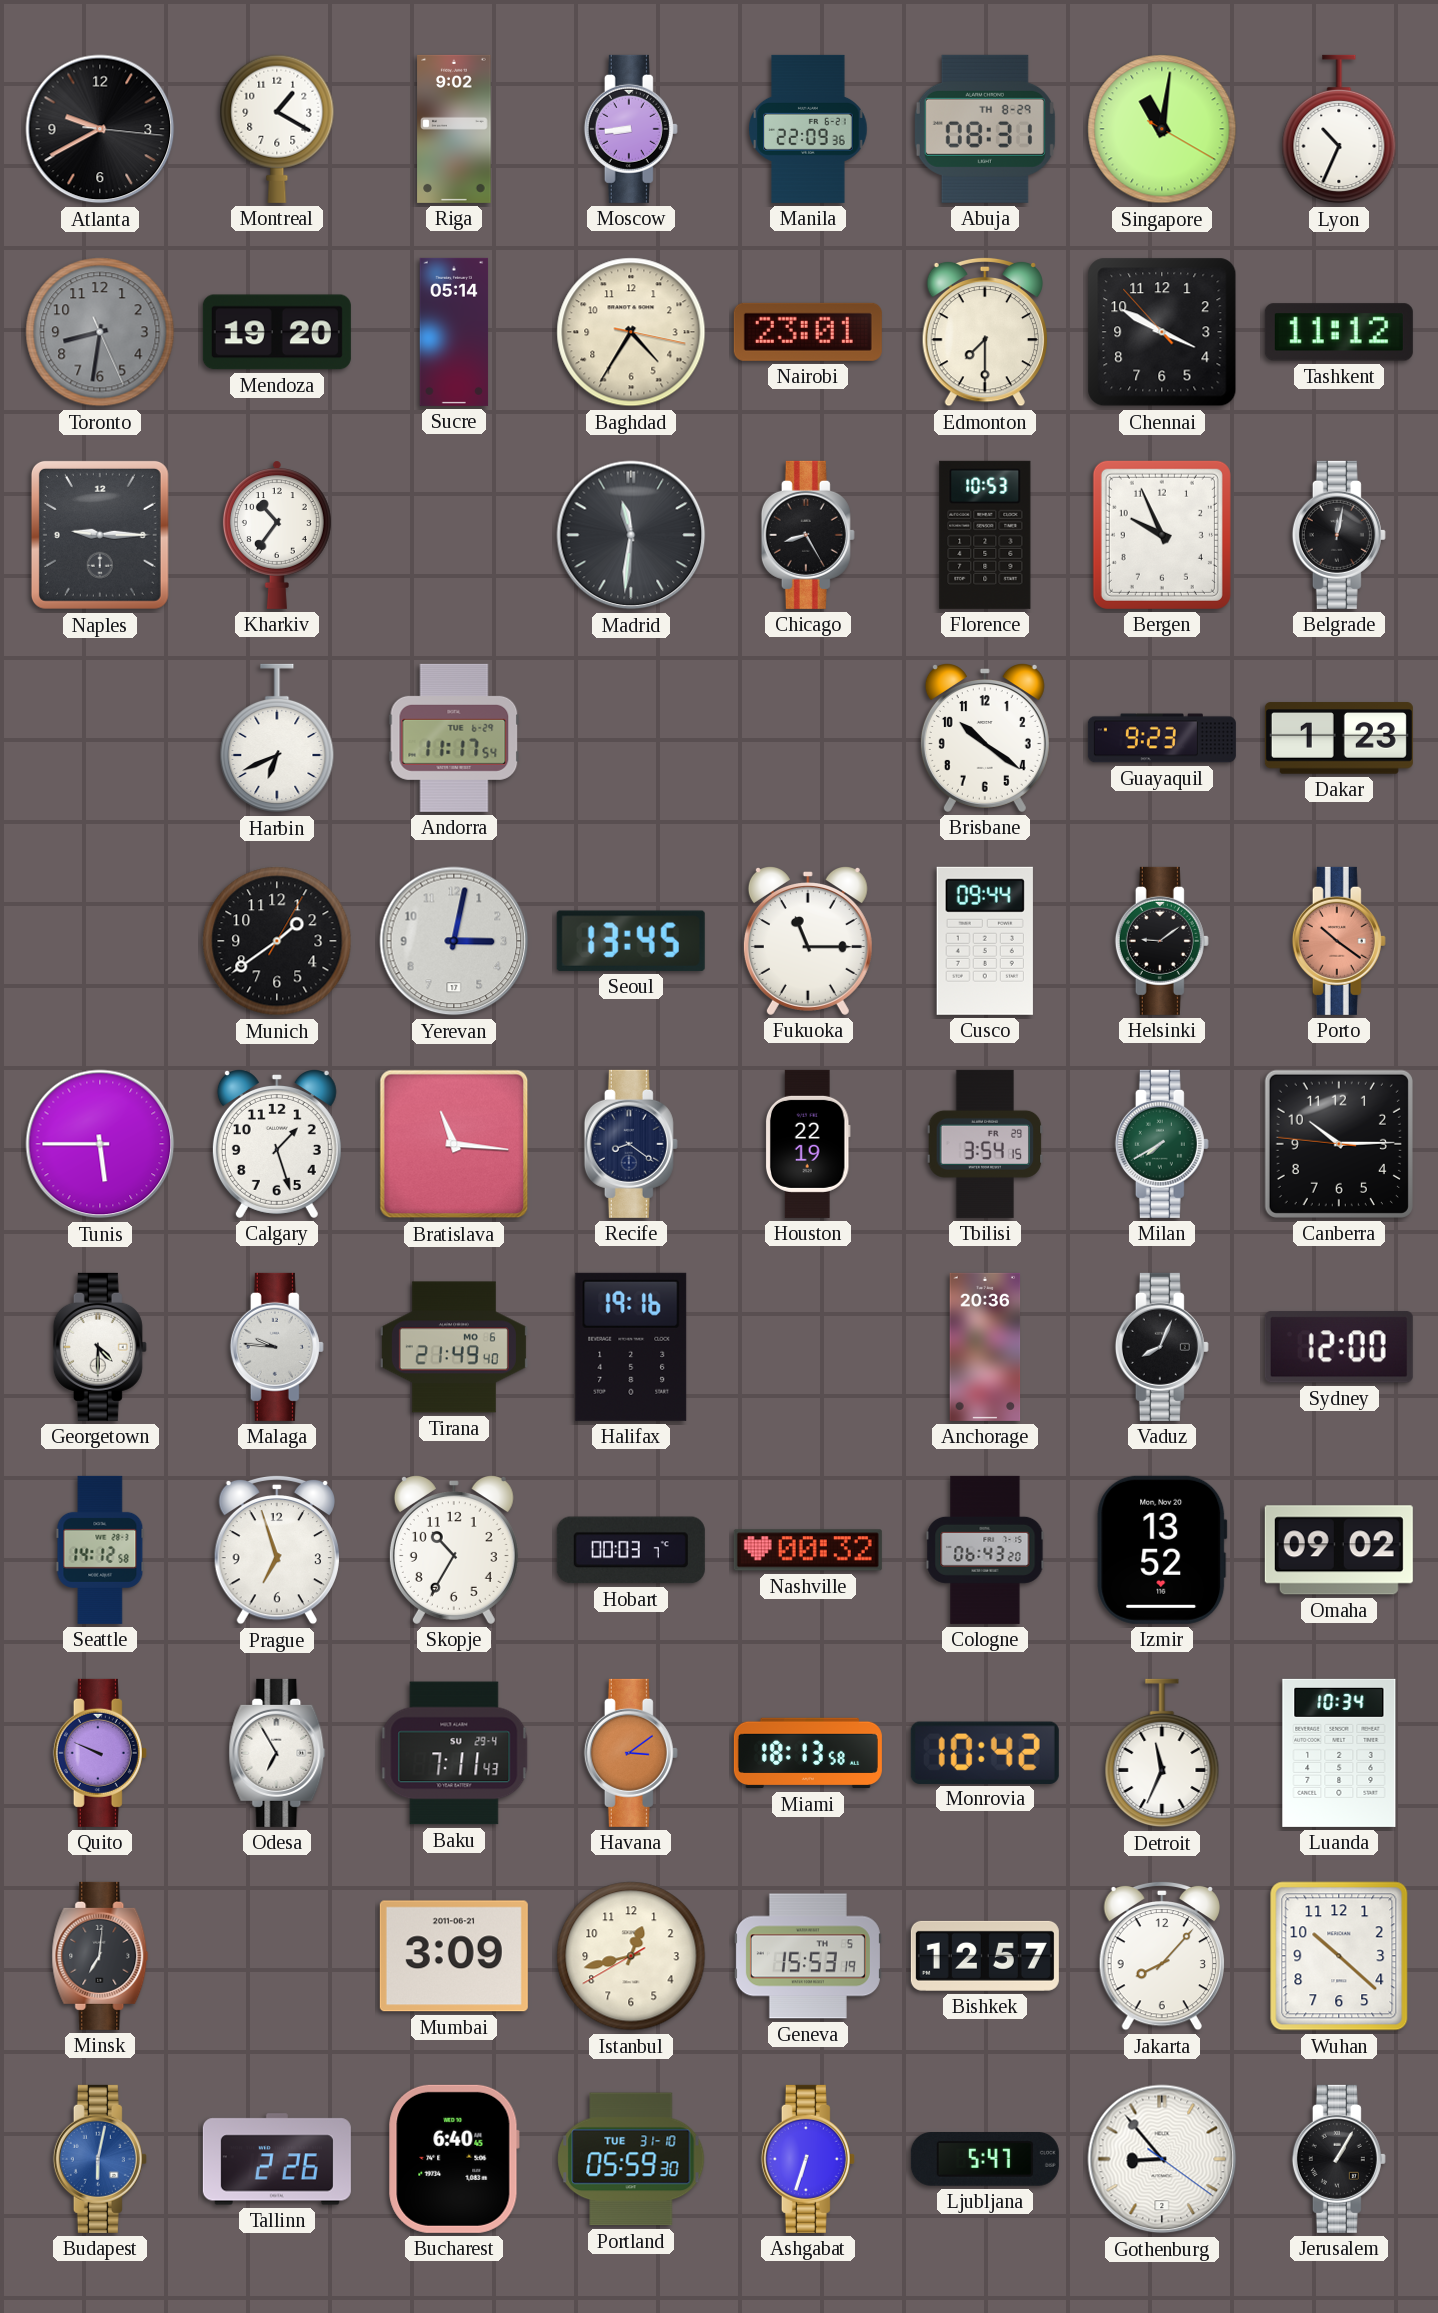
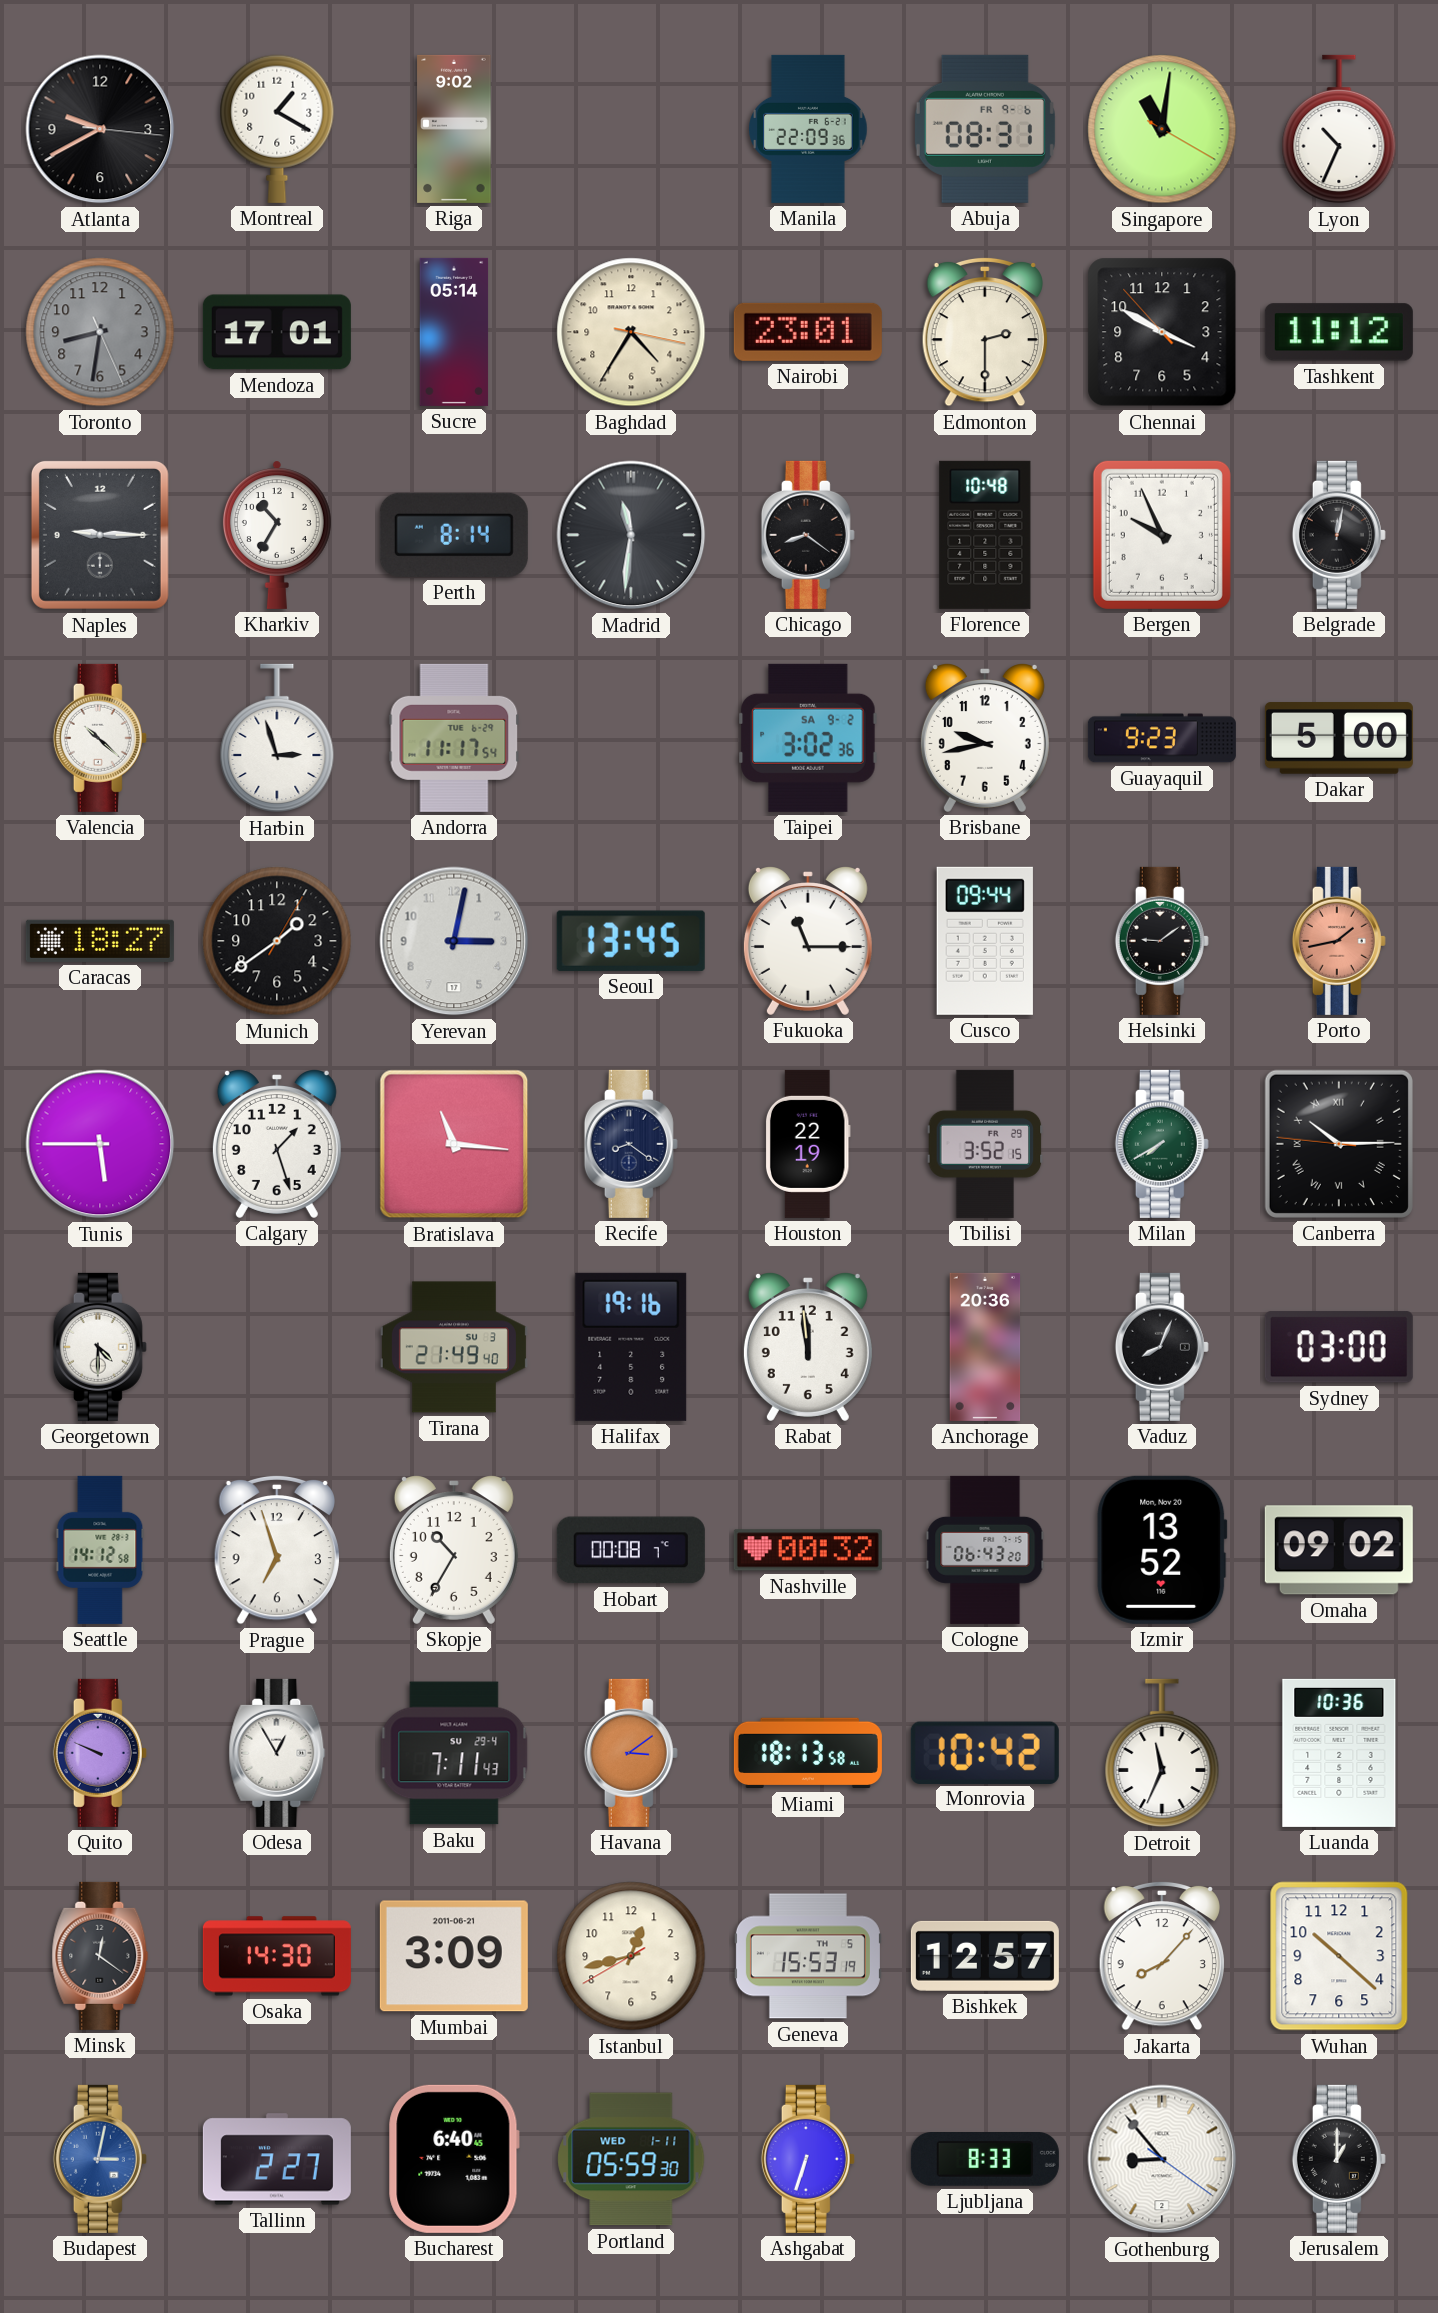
Moscow: 8:44 -> none
Abuja date: TH 8-29 -> FR 9-6
Mendoza: 19:20 -> 17:01
Edmonton: 7:30 -> 2:30
Kharkiv: 10:36 -> 10:35
Perth: none -> 8:14
Chicago: 8:25 -> 8:21
Florence: 10:53 -> 10:48
Valencia: none -> 10:22
Harbin: 6:41 -> 2:57
Taipei: none -> 3:02
Brisbane: 10:21 -> 9:43
Dakar: 1:23 -> 5:00
Caracas: none -> 18:27
Porto: 10:21 -> 1:43
Tbilisi: 3:54 -> 3:52
Canberra numerals: Arabic -> Roman
Malaga: 9:46 -> none
Tirana date: MO 6 -> SU 3
Rabat: none -> 11:59
Sydney: 12:00 -> 03:00
Hobart: 00:03 -> 00:08
Odesa: 6:55 -> 12:55
Luanda: 10:34 -> 10:36
Minsk: 7:01 -> 12:21
Osaka: none -> 14:30
Budapest: 6:02 -> 3:02
Tallinn: 2:26 -> 2:27
Portland date: TUE 31-10 -> WED 1-11
Ljubljana: 5:47 -> 8:33
Jerusalem: 1:05 -> 1:00
